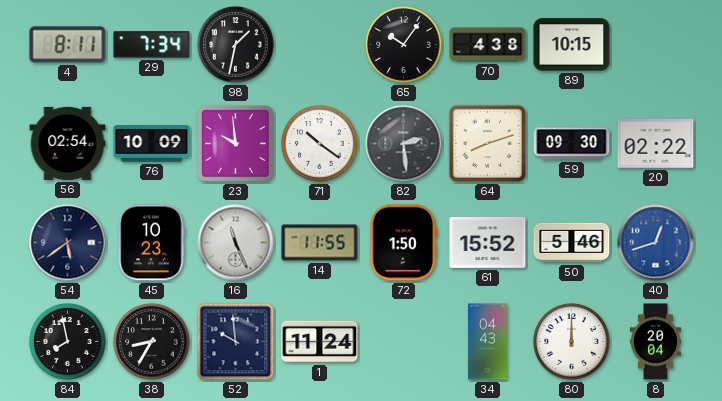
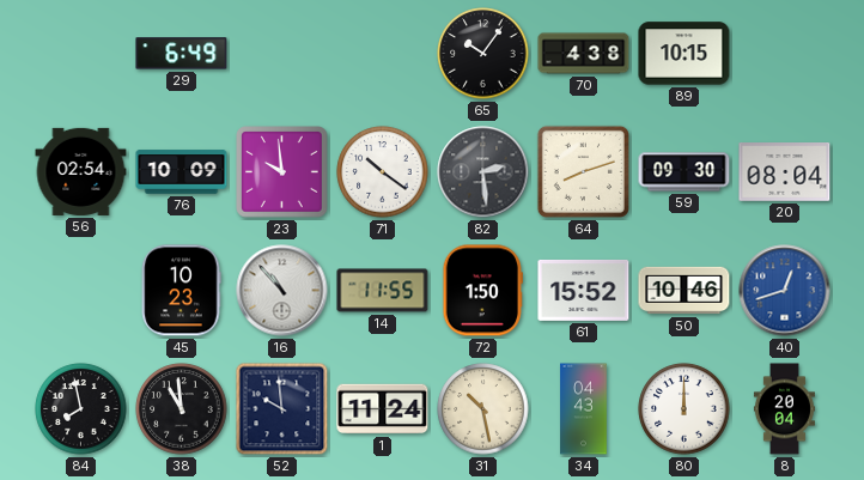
4: 8:11 -> none
29: 7:34 -> 6:49
98: 1:32 -> none
20: 02:22 -> 08:04
54: 5:39 -> none
16: 11:26 -> 10:53
50: 5:46 -> 10:46
38: 8:35 -> 10:59
31: none -> 10:28
